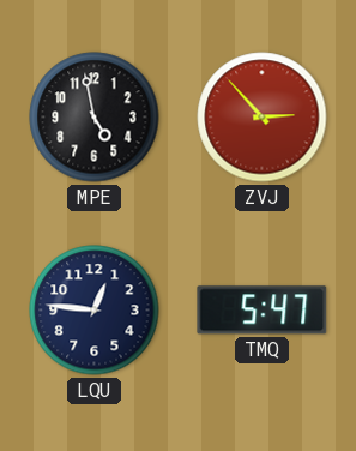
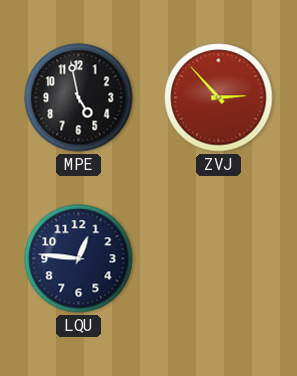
TMQ: 5:47 -> none
